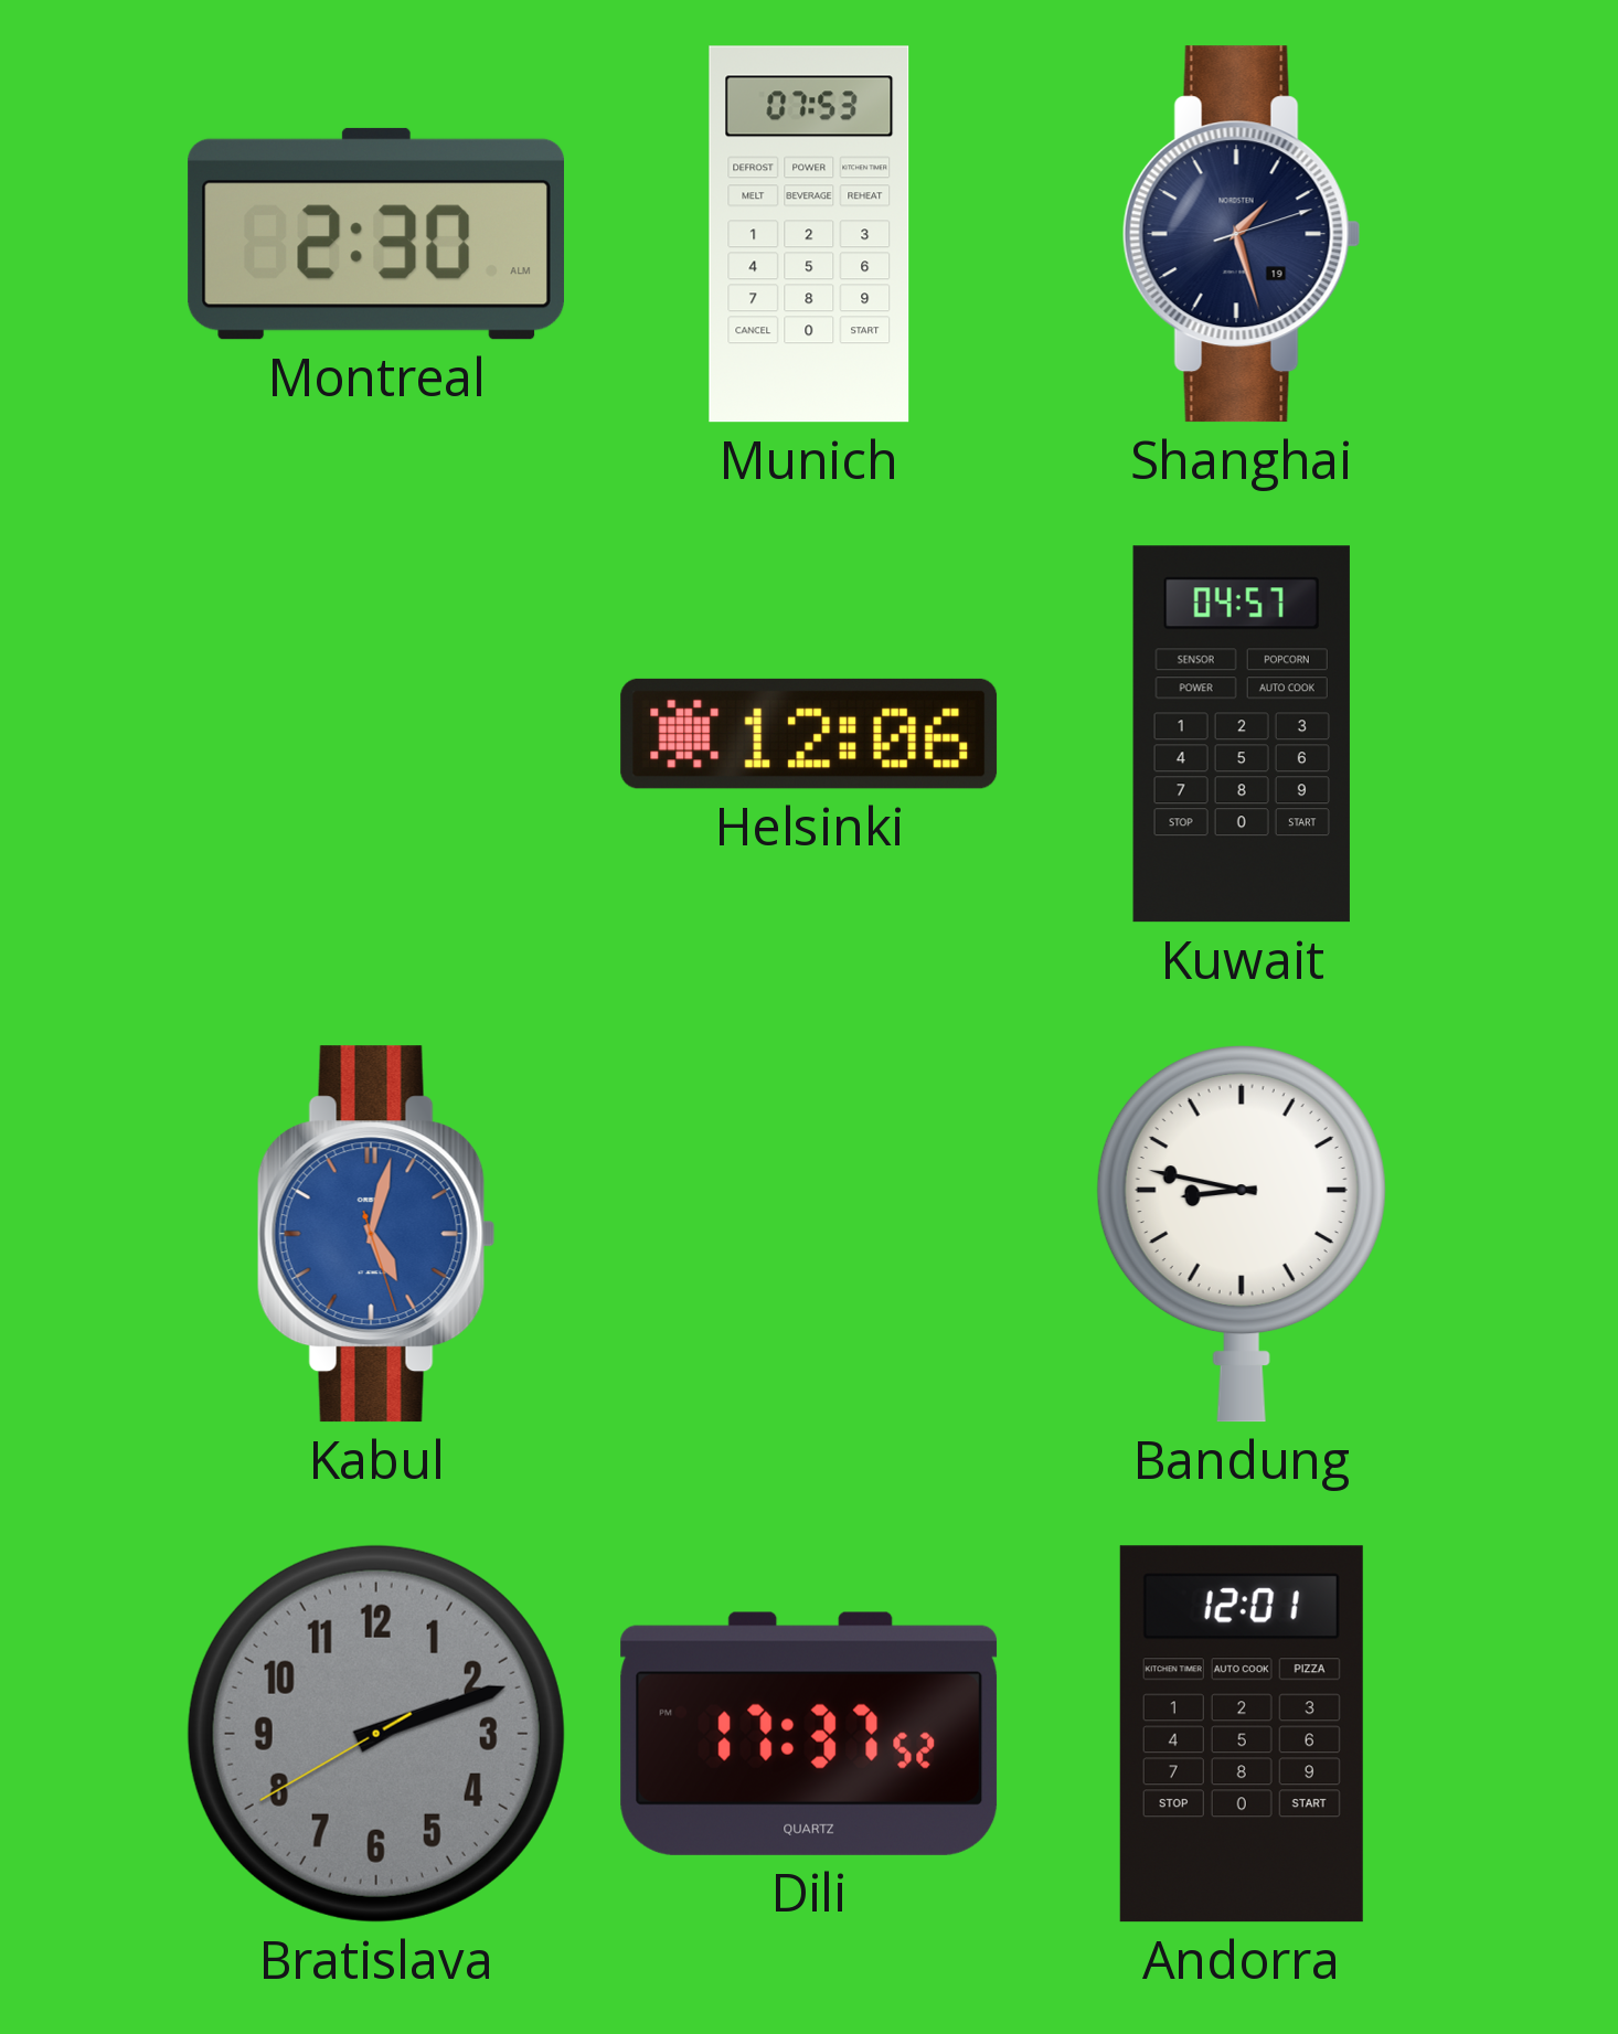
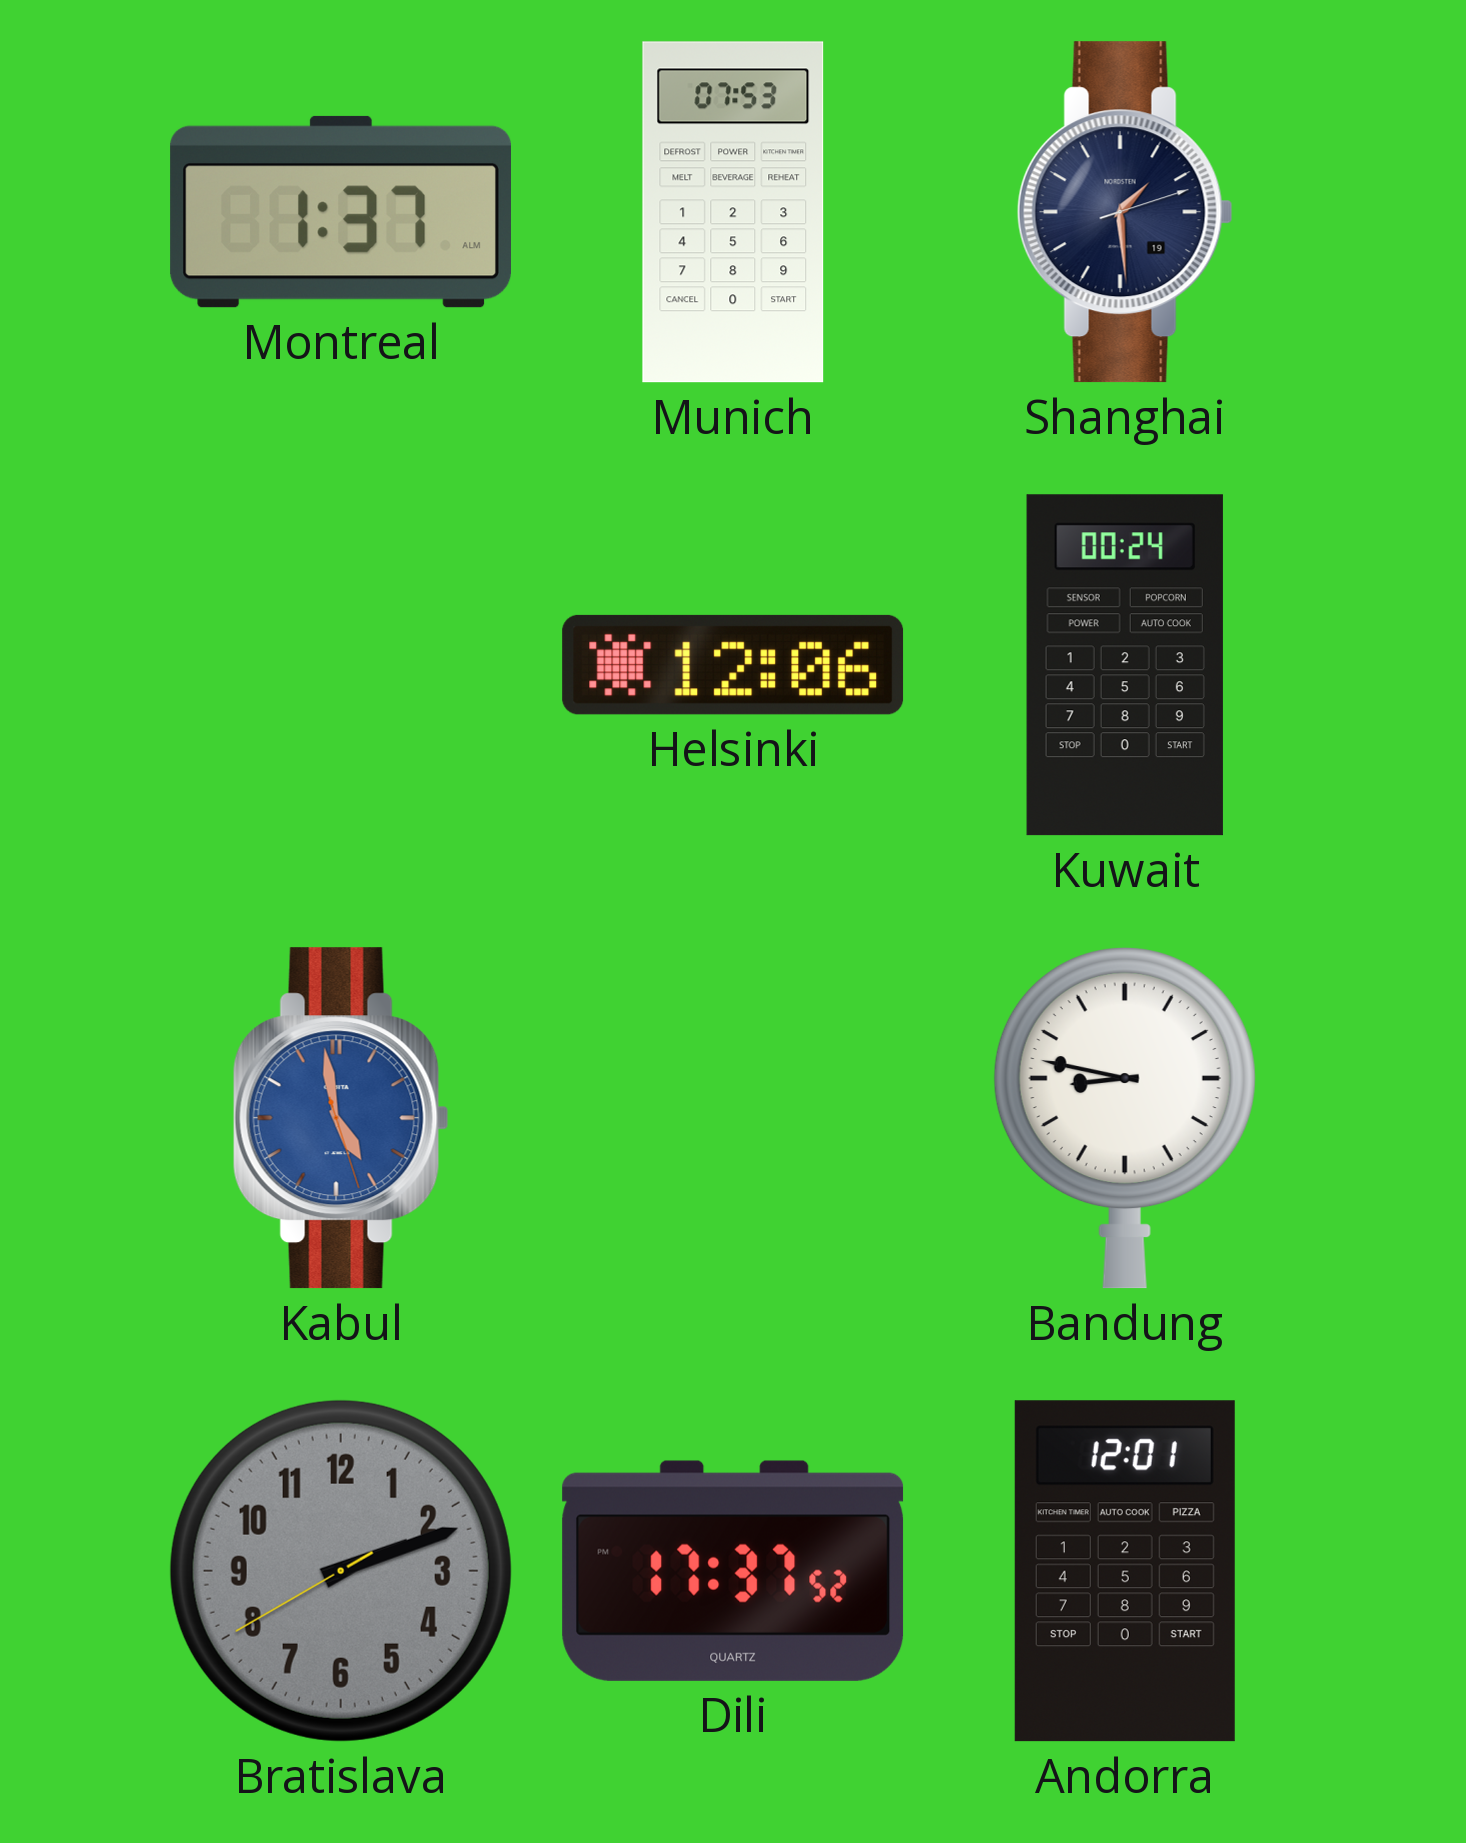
Montreal: 2:30 -> 1:37
Shanghai: 1:27 -> 1:29
Kuwait: 04:57 -> 00:24
Kabul: 5:02 -> 4:58
